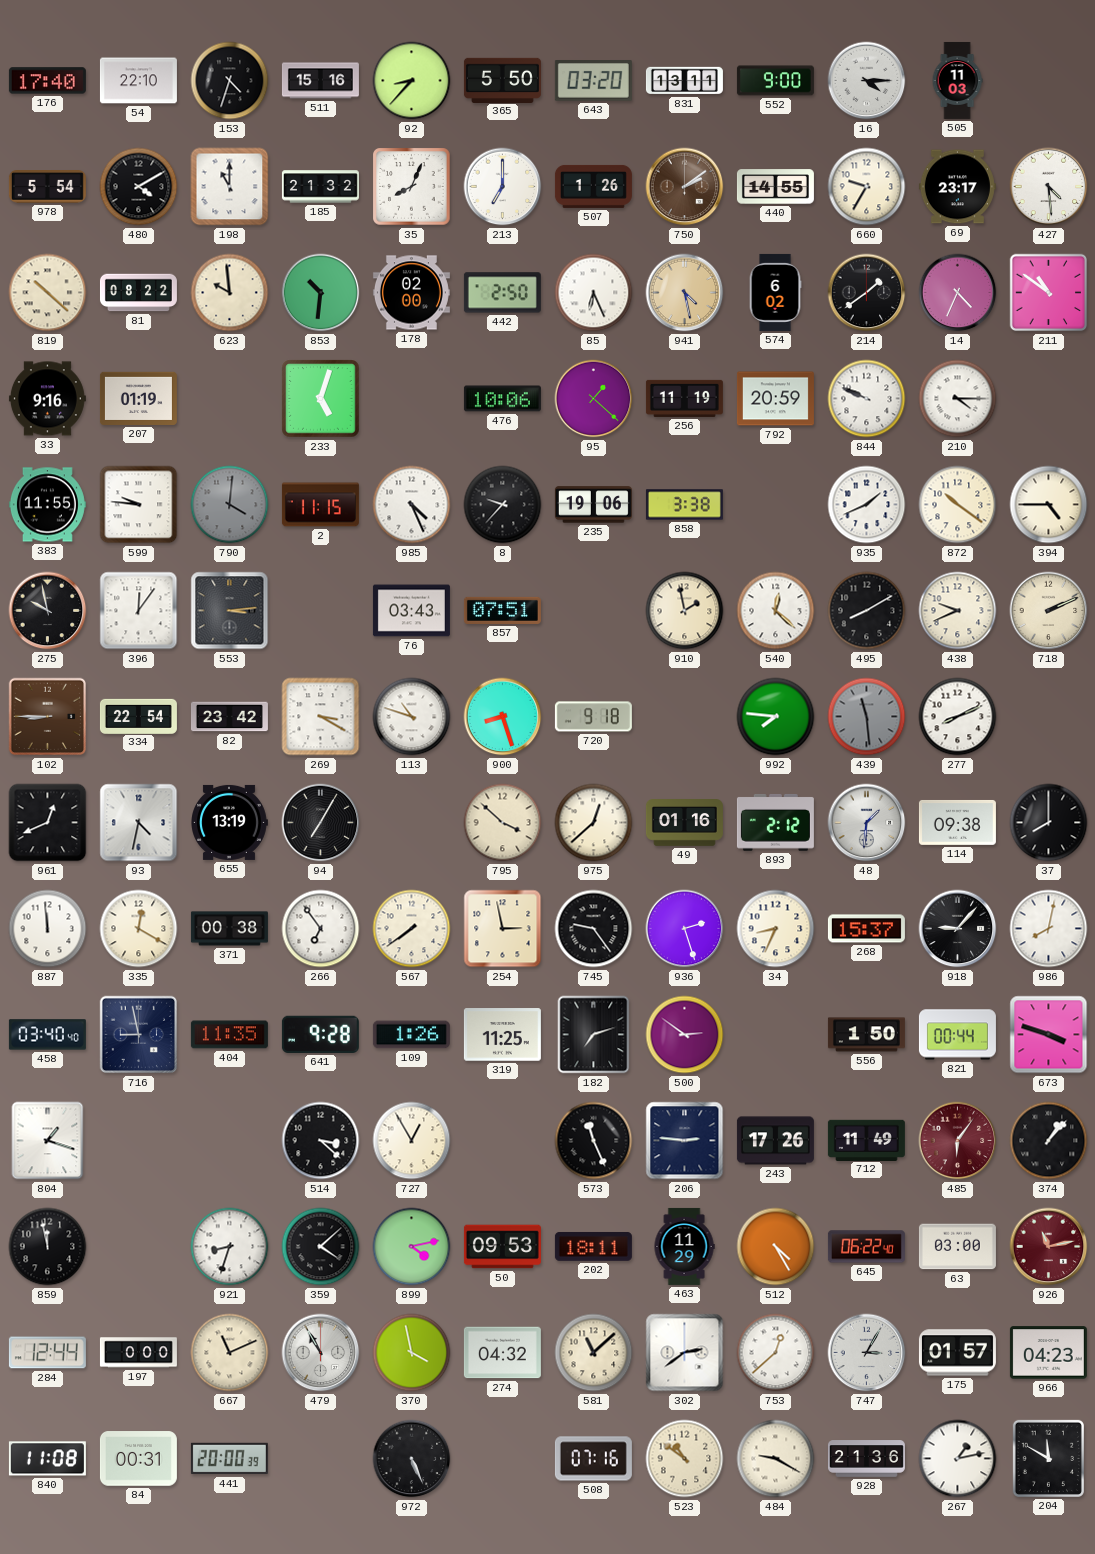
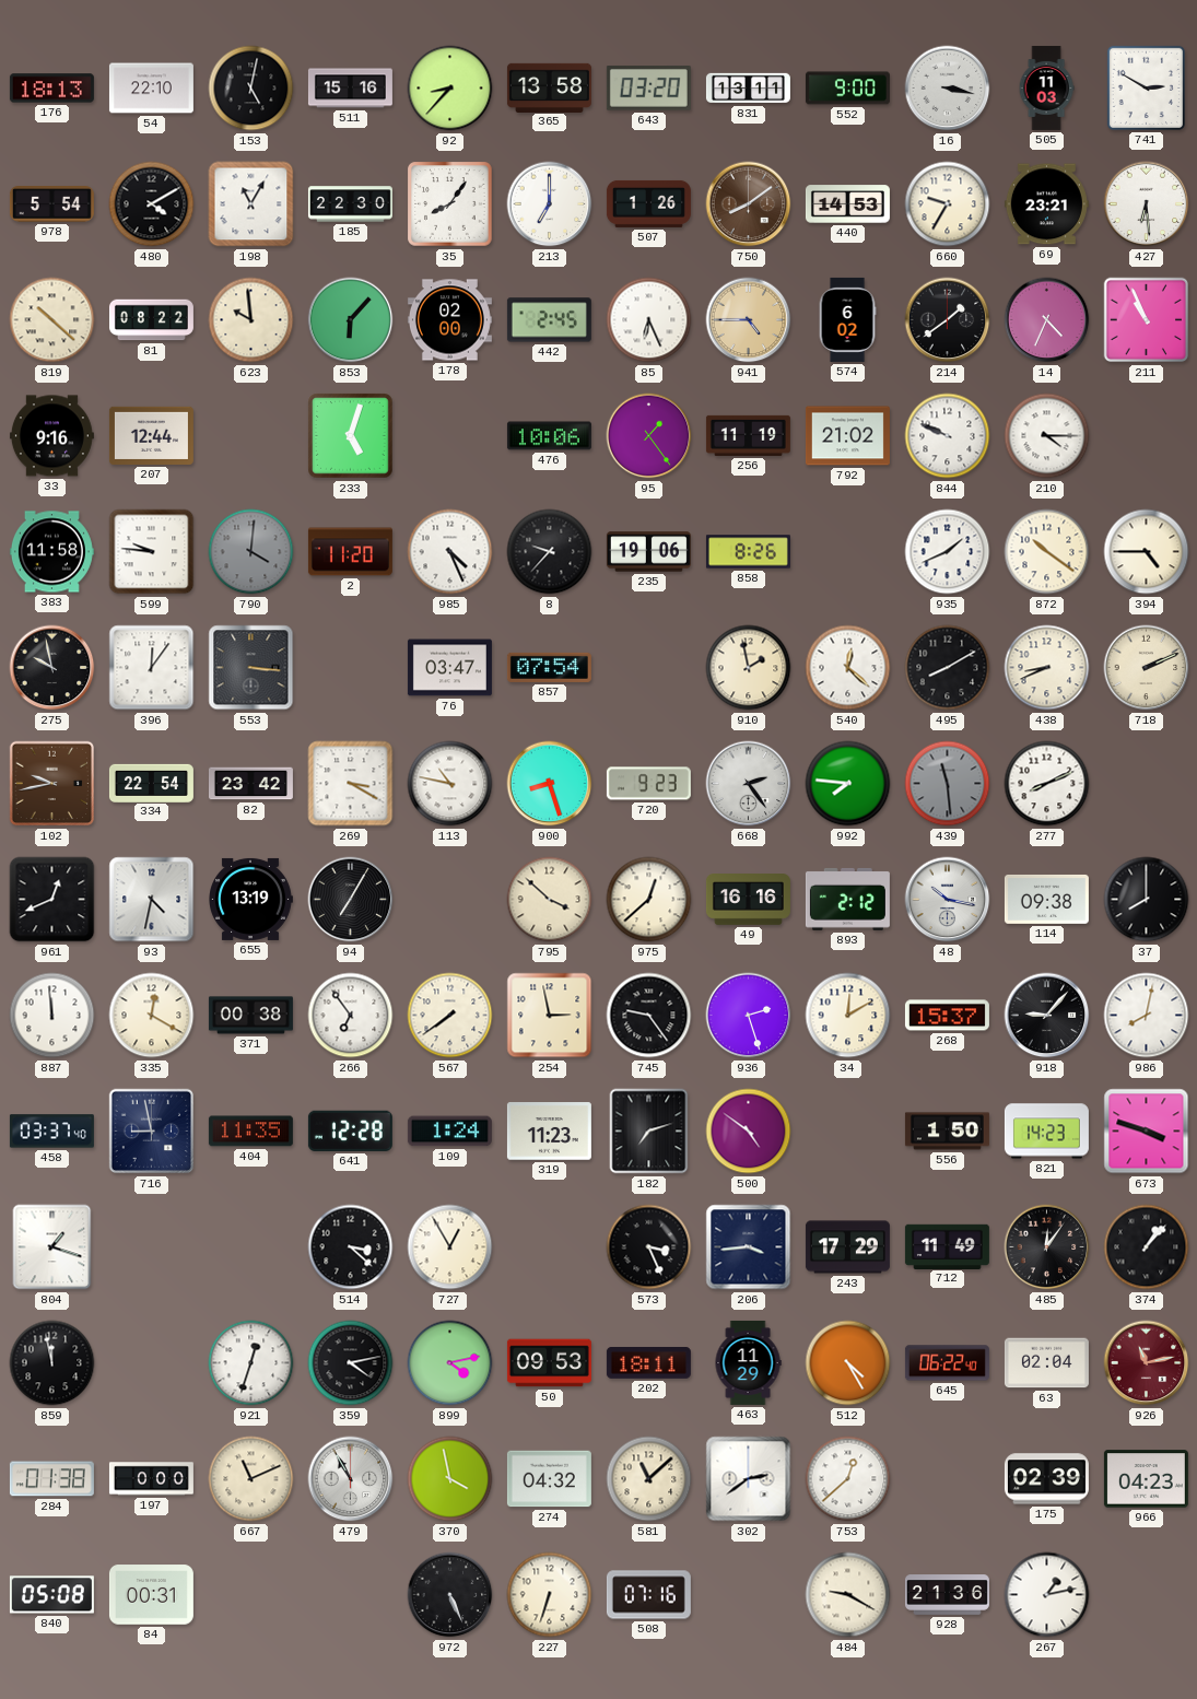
176: 17:40 -> 18:13
153: 4:33 -> 5:02
365: 5:50 -> 13:58
16: 4:15 -> 3:17
741: none -> 2:50
198: 11:00 -> 11:05
185: 21:32 -> 22:30
35: 8:04 -> 8:06
750: 2:09 -> 8:09
440: 14:55 -> 14:53
69: 23:17 -> 23:21
427: 4:29 -> 6:29
853: 10:31 -> 6:07
442: 2:50 -> 2:45
941: 4:28 -> 4:45
211: 10:51 -> 10:56
207: 01:19 -> 12:44
95: 1:22 -> 1:24
792: 20:59 -> 21:02
383: 11:55 -> 11:58
2: 11:15 -> 11:20
858: 3:38 -> 8:26
553: 3:14 -> 3:16
76: 03:43 -> 03:47
857: 07:51 -> 07:54
438: 9:41 -> 8:41
102: 8:45 -> 9:43
113: 10:48 -> 10:47
720: 9:18 -> 9:23
668: none -> 2:24
49: 01:16 -> 16:16
48: 1:31 -> 10:17
34: 8:34 -> 12:10
458: 03:40 -> 03:37
641: 9:28 -> 12:28
109: 1:26 -> 1:24
319: 11:25 -> 11:23
500: 2:51 -> 4:51
821: 00:44 -> 14:23
573: 11:26 -> 3:26
206: 2:46 -> 3:44
243: 17:26 -> 17:29
485: 6:06 -> 12:06
485 dial: burgundy -> black
921: 8:33 -> 12:33
359: 4:08 -> 4:13
63: 03:00 -> 02:04
284: 12:44 -> 01:38
747: 3:05 -> none
175: 01:57 -> 02:39
840: 11:08 -> 05:08
441: 20:00 -> none
227: none -> 6:33
523: 10:51 -> none
204: 11:50 -> none
